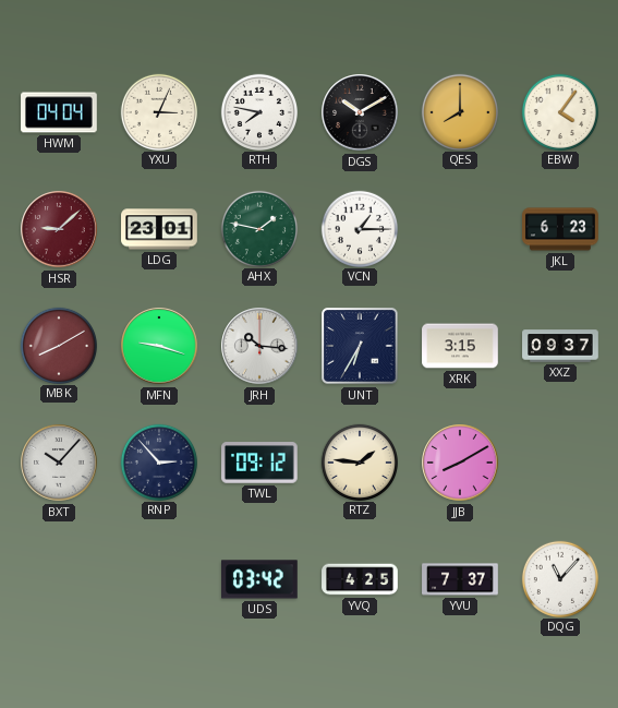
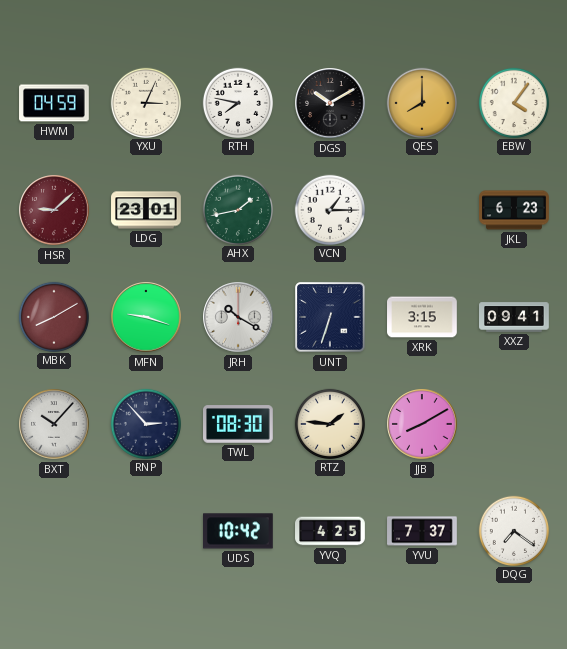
HWM: 04:04 -> 04:59
AHX: 1:47 -> 1:43
JRH: 10:16 -> 10:20
UNT: 6:35 -> 6:33
XXZ: 09:37 -> 09:41
TWL: 09:12 -> 08:30
UDS: 03:42 -> 10:42
DQG: 11:07 -> 7:21
